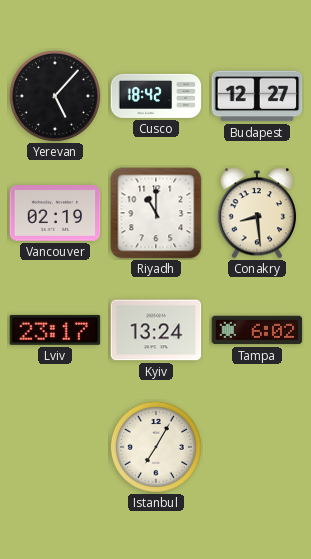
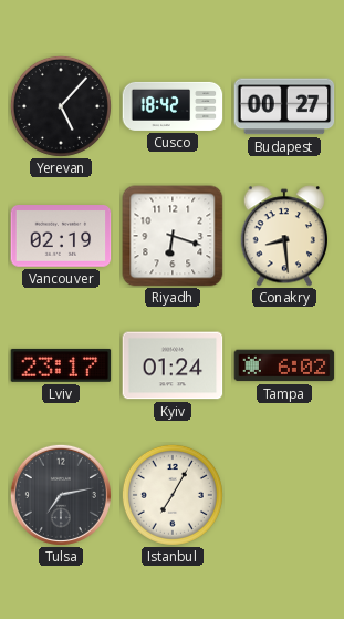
Budapest: 12:27 -> 00:27
Riyadh: 11:00 -> 6:18
Kyiv: 13:24 -> 01:24
Tulsa: none -> 7:13
